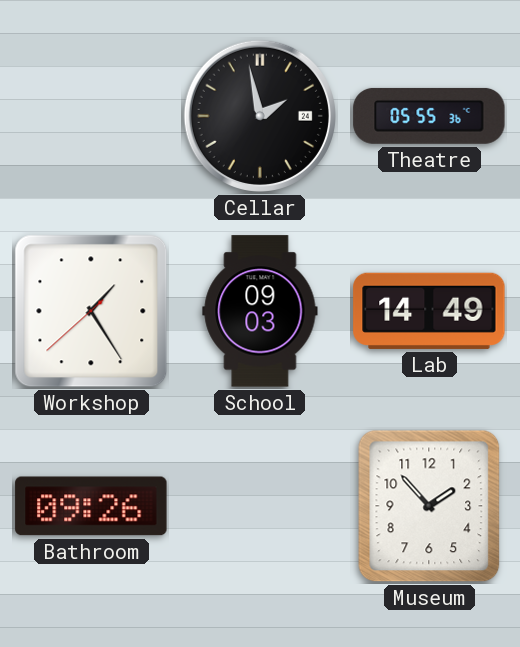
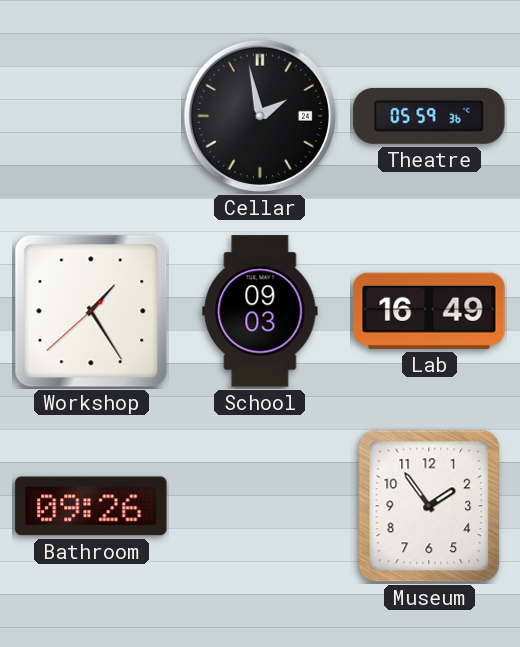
Theatre: 05:55 -> 05:59
Lab: 14:49 -> 16:49
Museum: 1:53 -> 1:54
